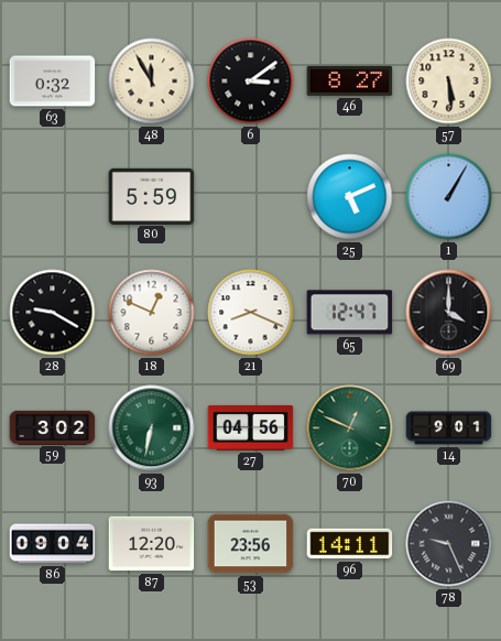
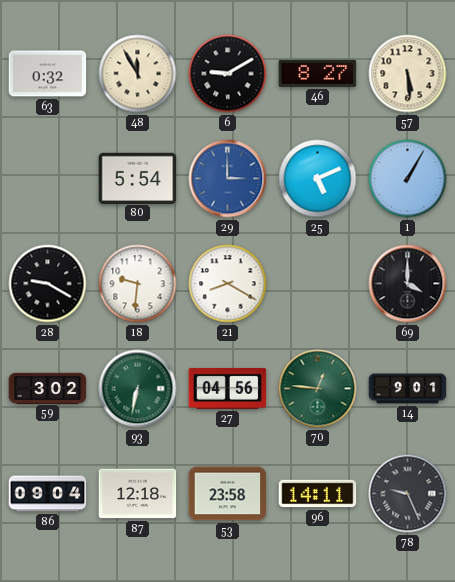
6: 3:09 -> 9:10
80: 5:59 -> 5:54
29: none -> 3:00
18: 12:49 -> 9:31
21: 8:19 -> 8:20
65: 12:47 -> none
70: 12:49 -> 12:46
87: 12:20 -> 12:18
53: 23:56 -> 23:58
